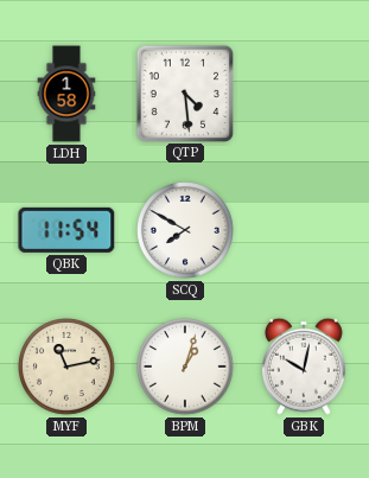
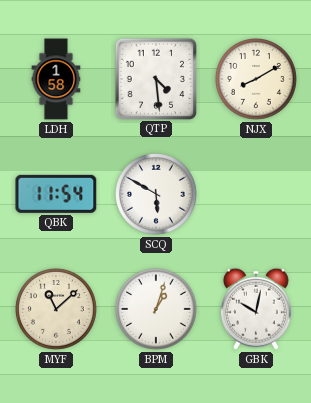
NJX: none -> 8:10
SCQ: 7:50 -> 5:50
MYF: 11:13 -> 11:08
